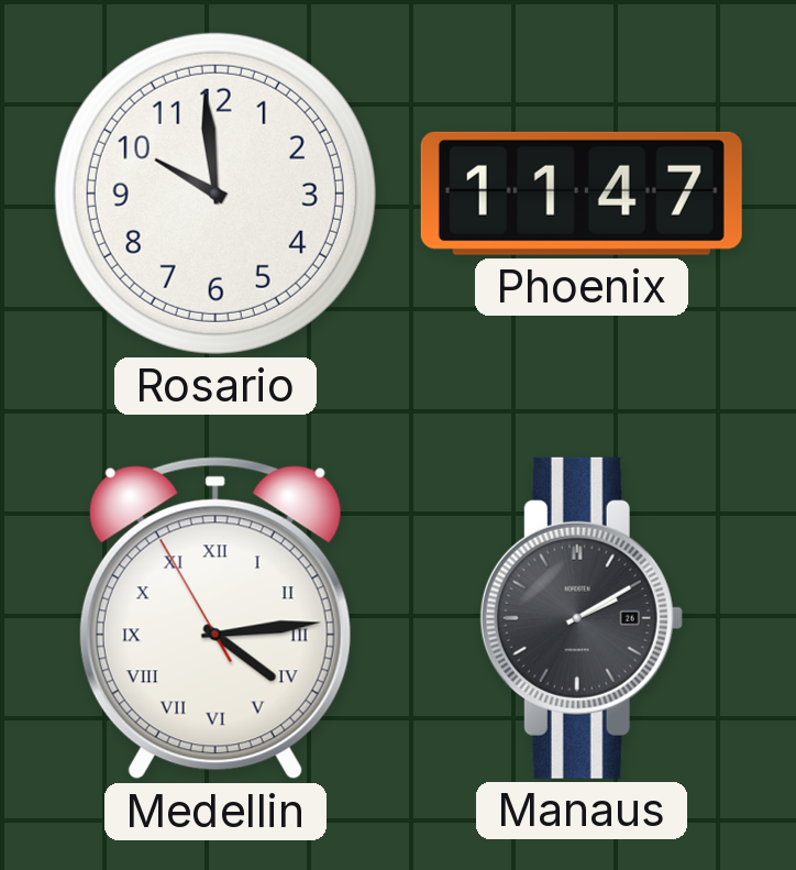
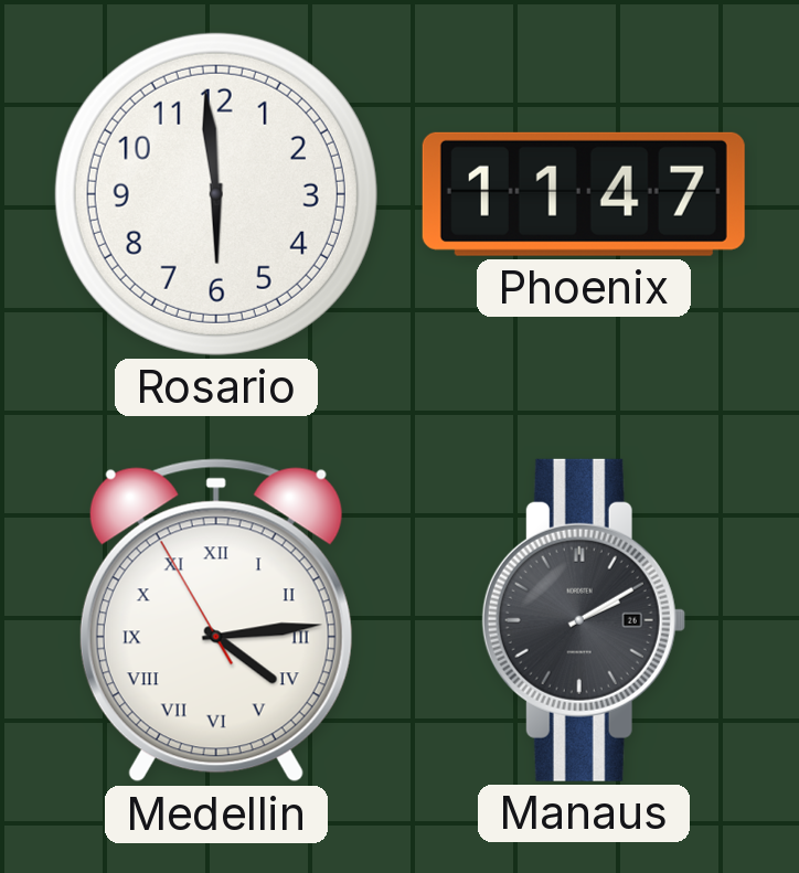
Rosario: 9:59 -> 5:59
